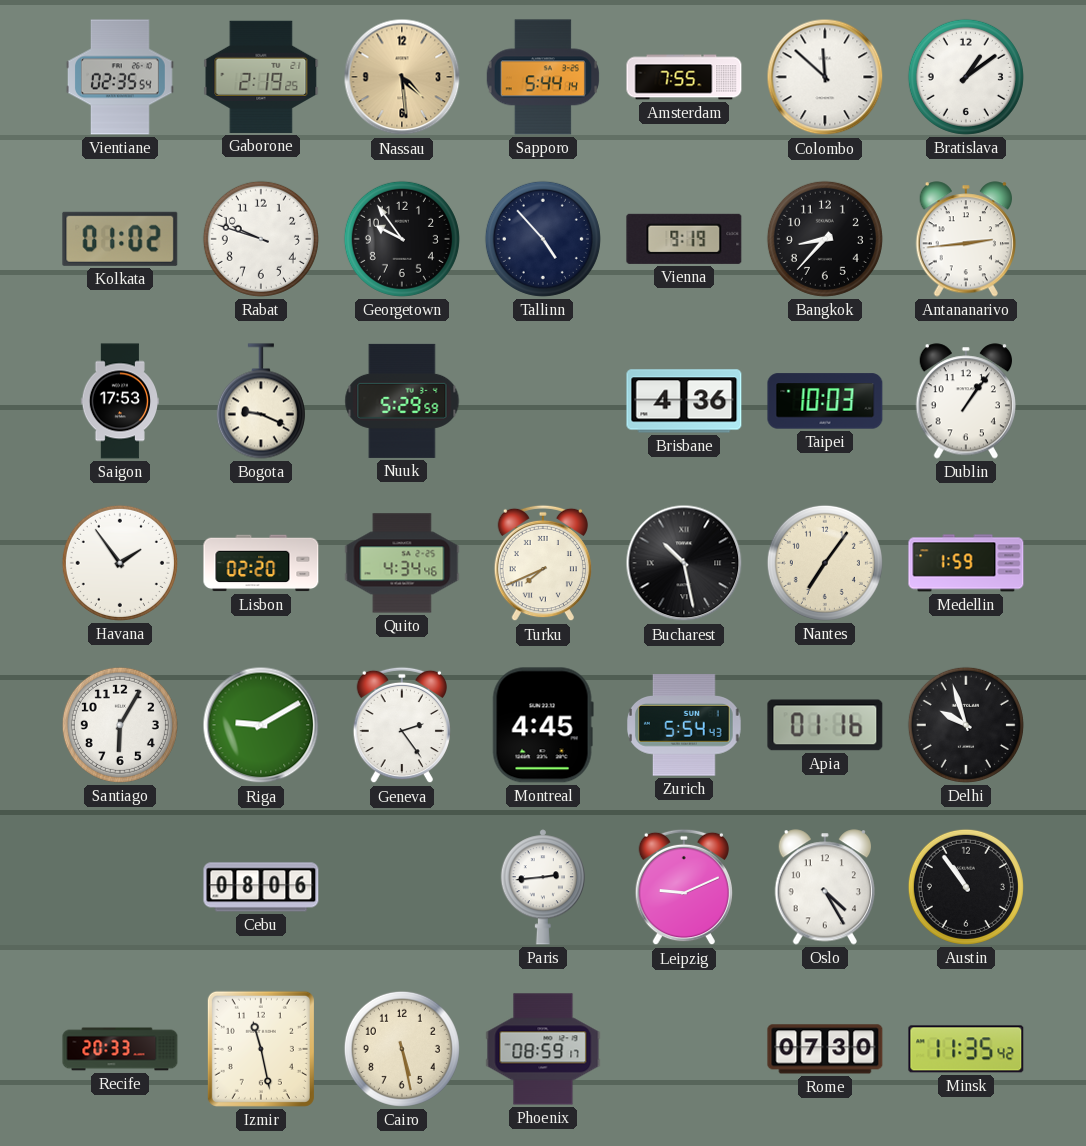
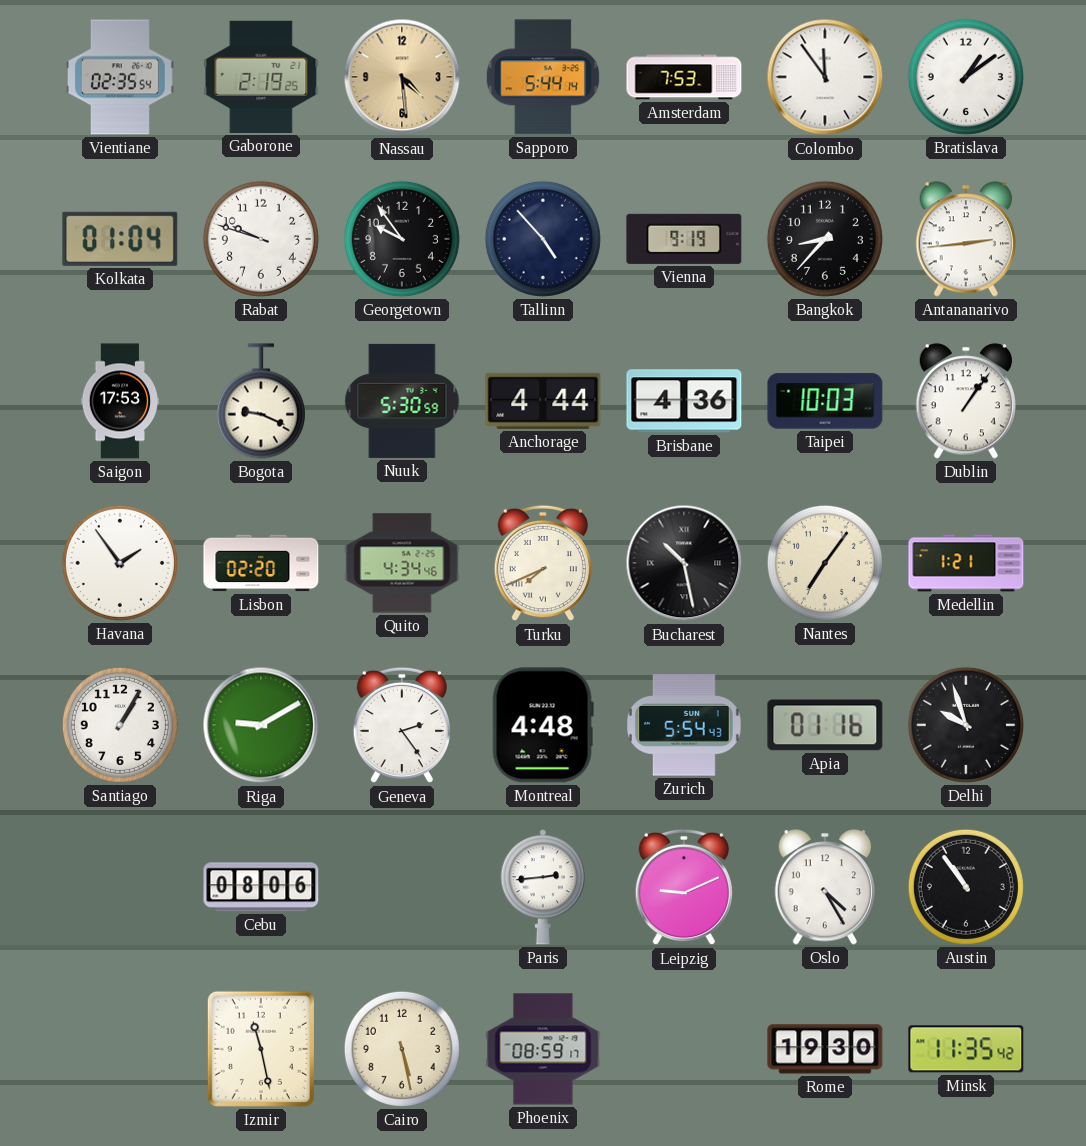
Amsterdam: 7:55 -> 7:53
Colombo: 11:52 -> 11:54
Kolkata: 01:02 -> 01:04
Nuuk: 5:29 -> 5:30
Anchorage: none -> 4:44
Medellin: 1:59 -> 1:21
Santiago: 6:05 -> 1:05
Montreal: 4:45 -> 4:48
Recife: 20:33 -> none
Rome: 07:30 -> 19:30
